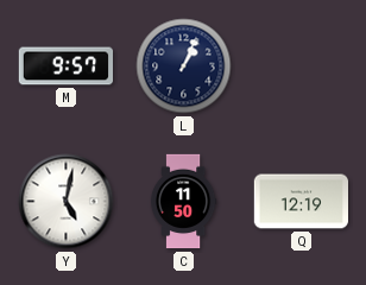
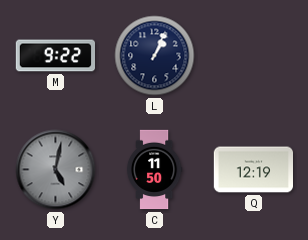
M: 9:57 -> 9:22
Y dial: white -> grey
